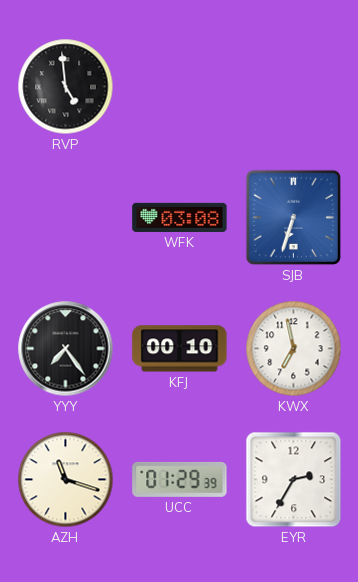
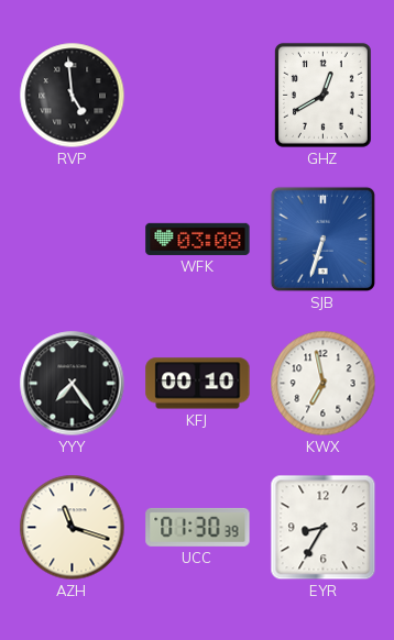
GHZ: none -> 12:40
UCC: 01:29 -> 01:30
EYR: 2:35 -> 8:35
